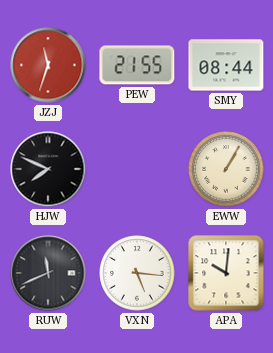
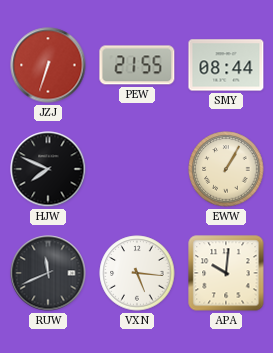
JZJ: 11:33 -> 6:33
